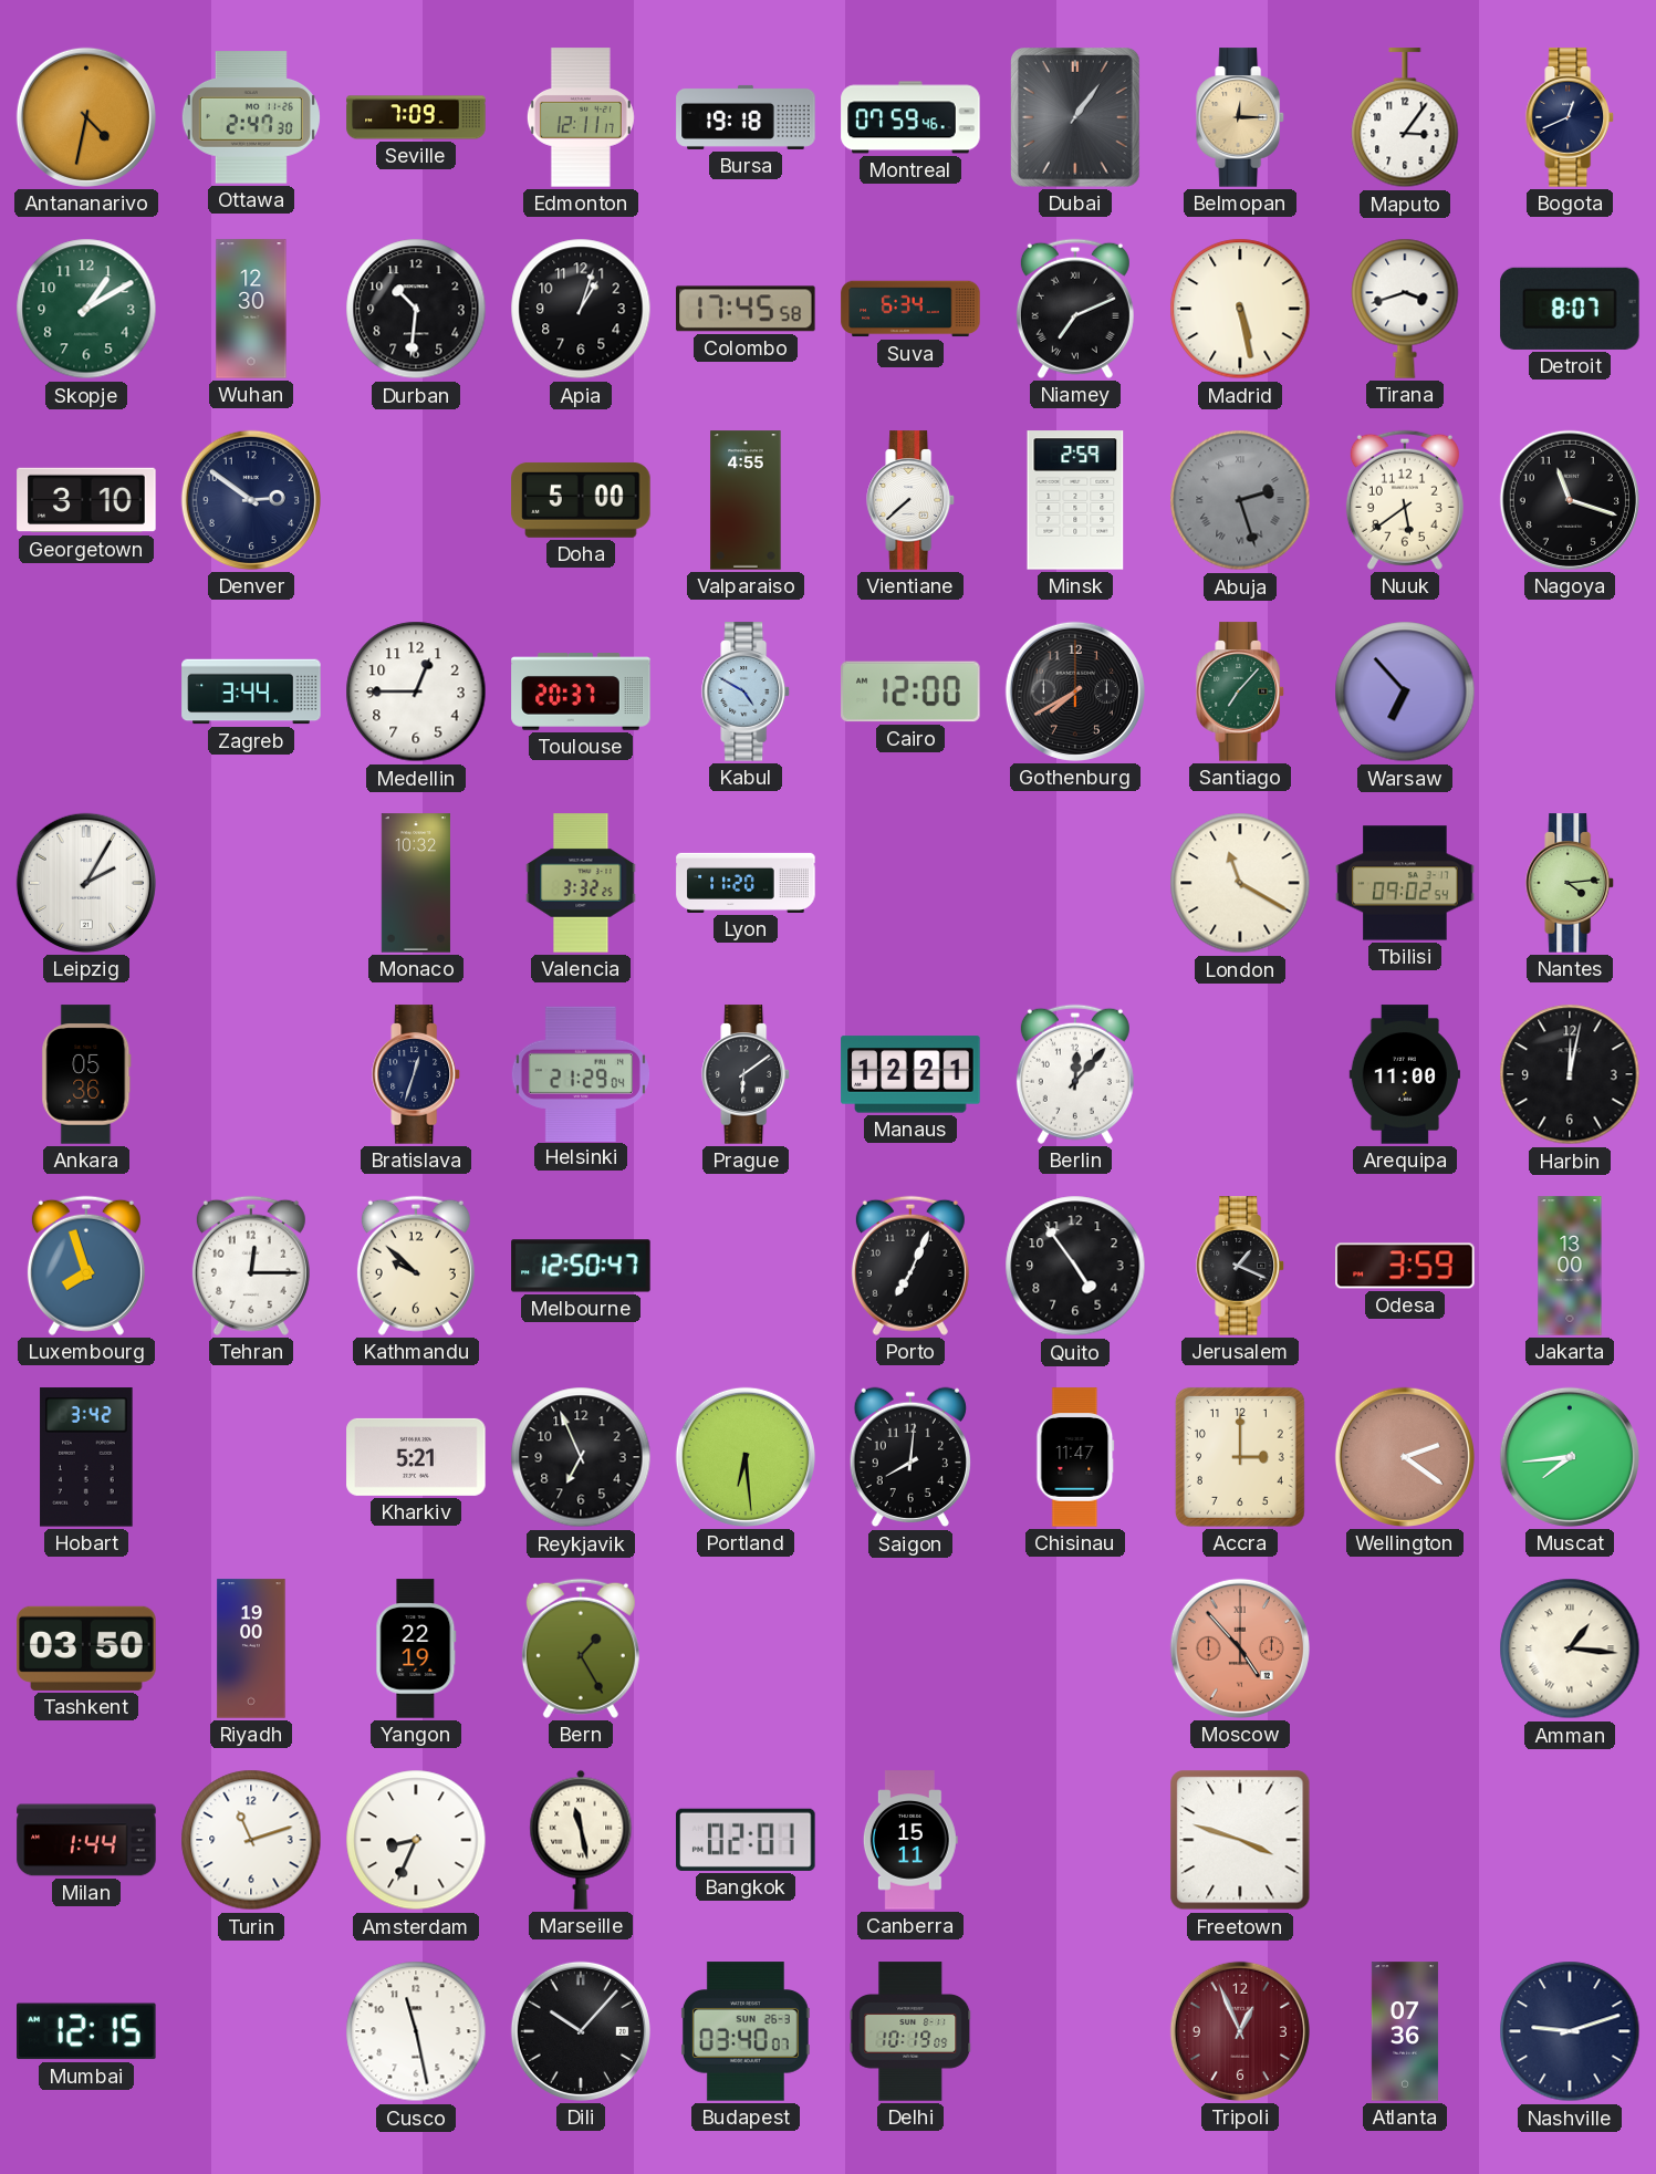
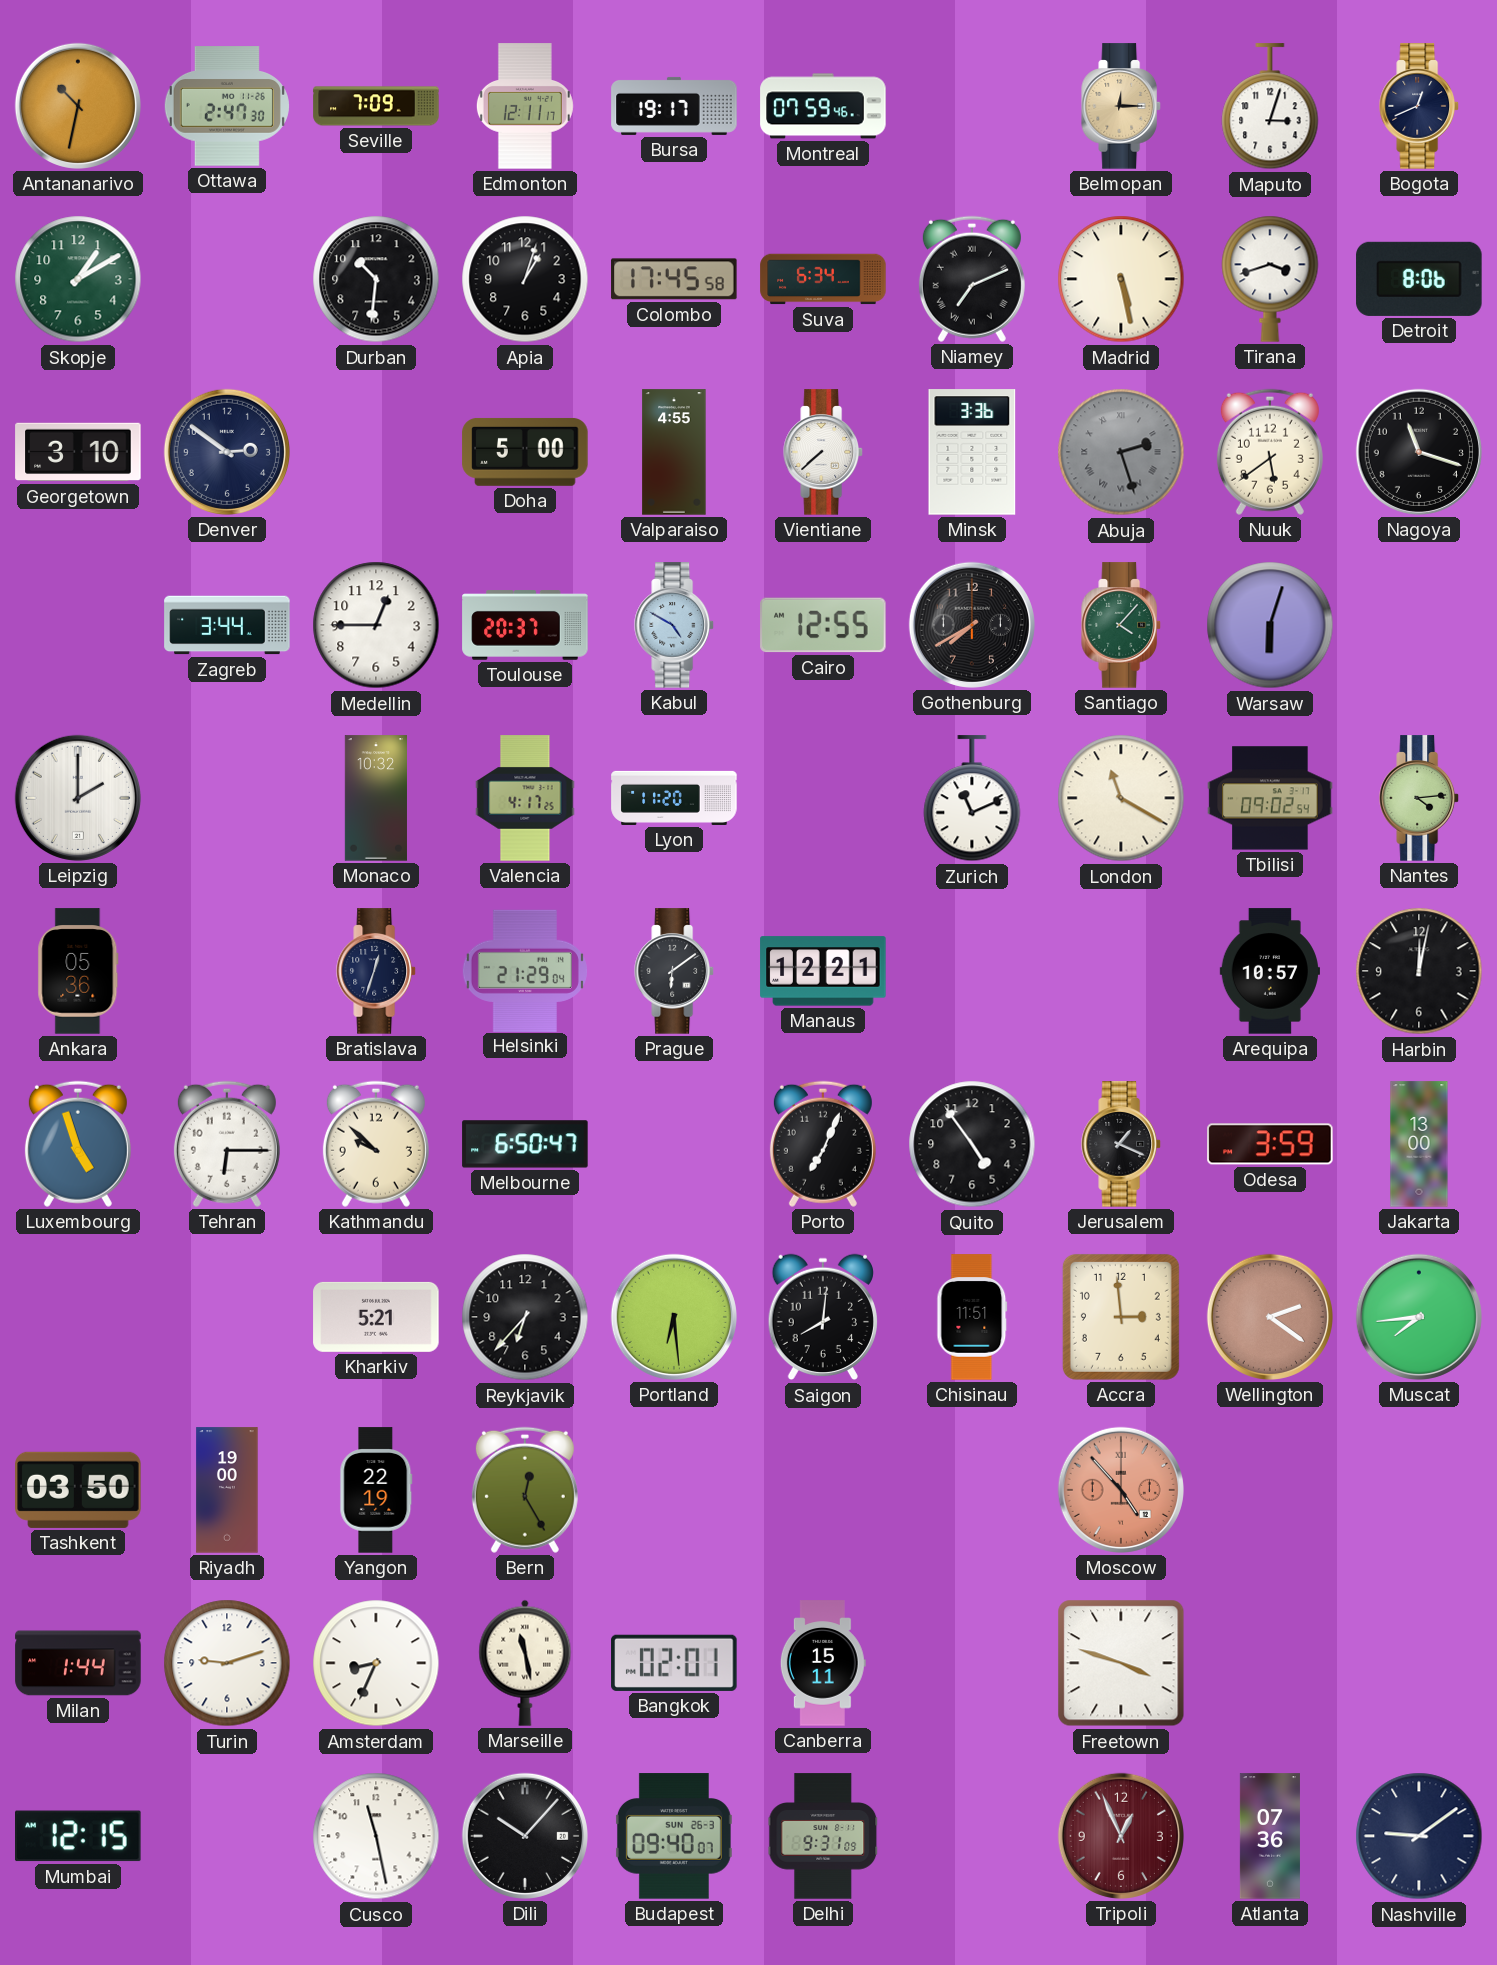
Antananarivo: 4:32 -> 10:32
Bursa: 19:18 -> 19:17
Dubai: 1:06 -> none
Maputo: 3:06 -> 3:03
Wuhan: 12:30 -> none
Detroit: 8:07 -> 8:06
Minsk: 2:59 -> 3:36
Cairo: 12:00 -> 12:55
Santiago: 7:07 -> 4:07
Warsaw: 6:53 -> 6:03
Leipzig: 2:05 -> 2:00
Valencia: 3:32 -> 4:17
Zurich: none -> 11:11
Berlin: 12:07 -> none
Arequipa: 11:00 -> 10:57
Luxembourg: 7:57 -> 4:57
Tehran: 12:15 -> 6:15
Melbourne: 12:50 -> 6:50
Hobart: 3:42 -> none
Reykjavik: 6:56 -> 6:37
Chisinau: 11:47 -> 11:51
Accra: 3:00 -> 2:59
Bern: 1:25 -> 12:25
Amman: 1:16 -> none
Turin: 11:12 -> 9:12
Budapest: 03:40 -> 09:40
Delhi: 10:19 -> 9:31
Nashville: 9:12 -> 9:09
